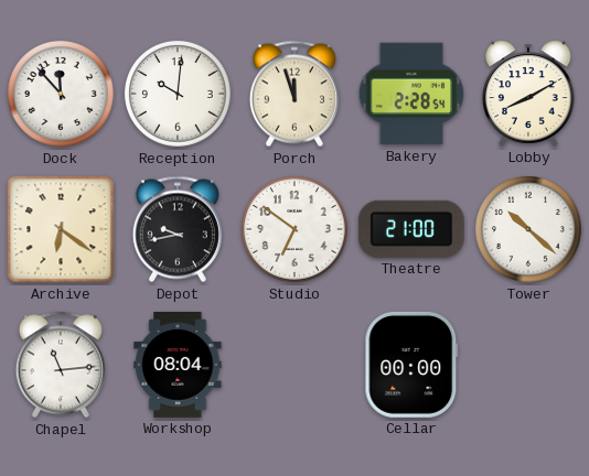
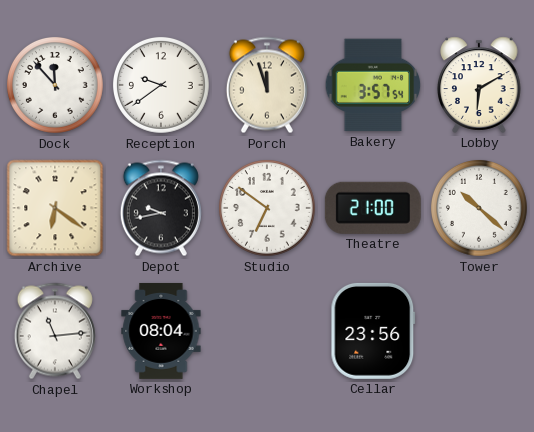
Reception: 10:01 -> 9:39
Bakery: 2:28 -> 3:57
Lobby: 8:10 -> 6:10
Cellar: 00:00 -> 23:56
